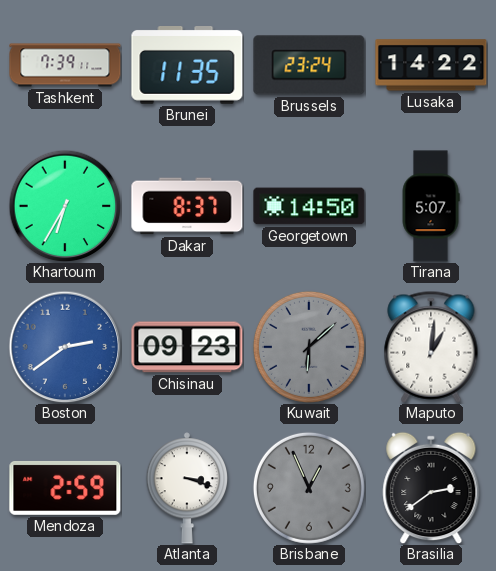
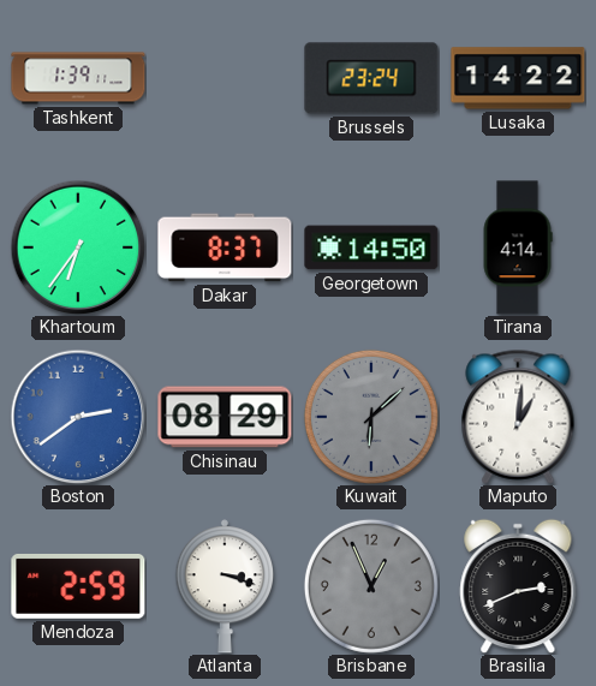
Tashkent: 7:39 -> 1:39
Brunei: 11:35 -> none
Khartoum: 6:35 -> 6:36
Tirana: 5:07 -> 4:14
Chisinau: 09:23 -> 08:29
Brasilia: 2:39 -> 2:41
